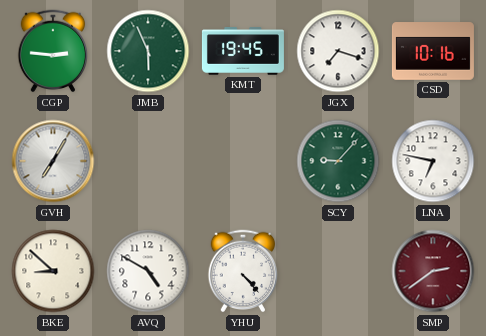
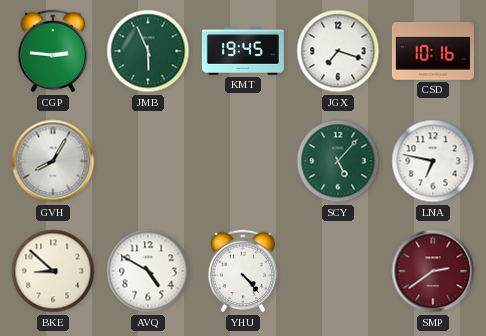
GVH: 7:05 -> 8:05
SCY: 9:07 -> 5:07
